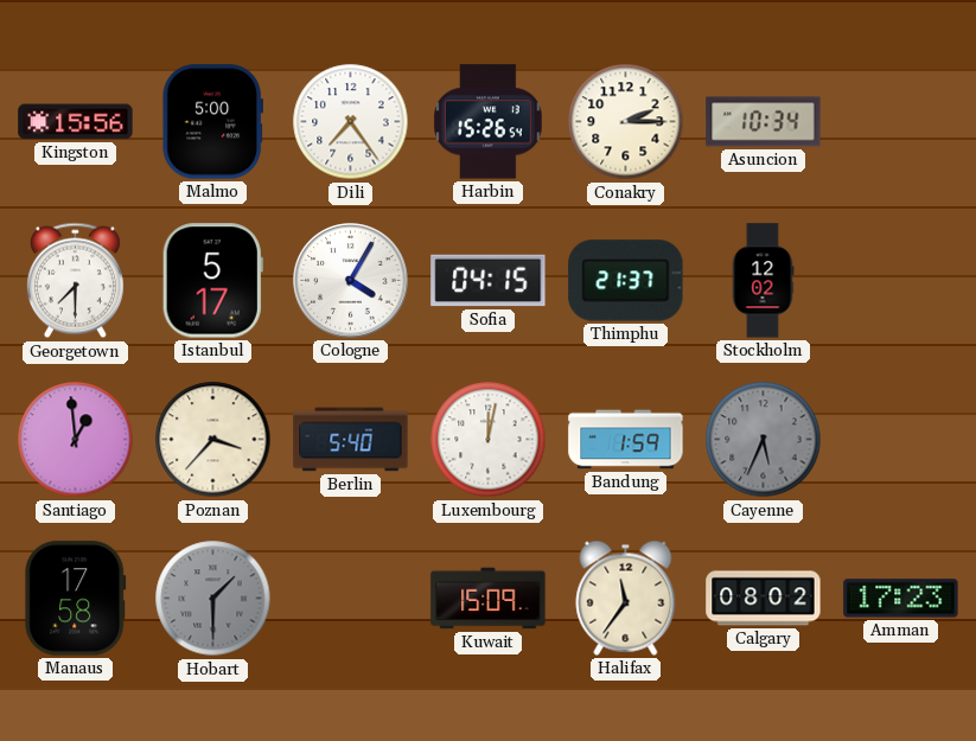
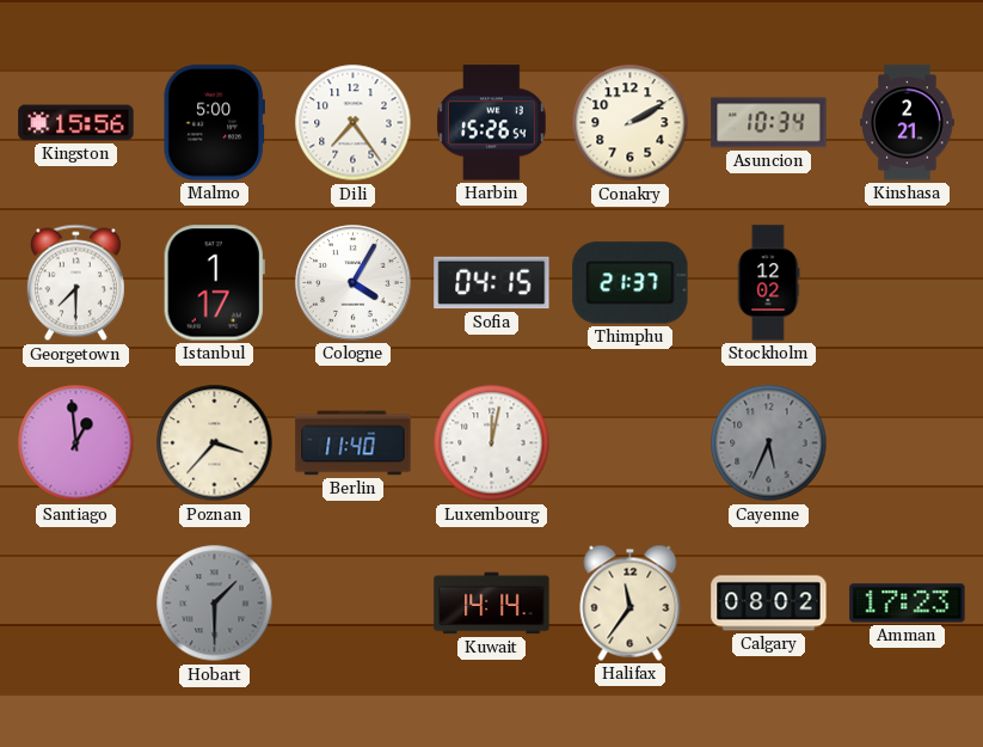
Conakry: 2:15 -> 2:10
Kinshasa: none -> 2:21
Istanbul: 5:17 -> 1:17
Berlin: 5:40 -> 11:40
Bandung: 1:59 -> none
Manaus: 17:58 -> none
Kuwait: 15:09 -> 14:14
